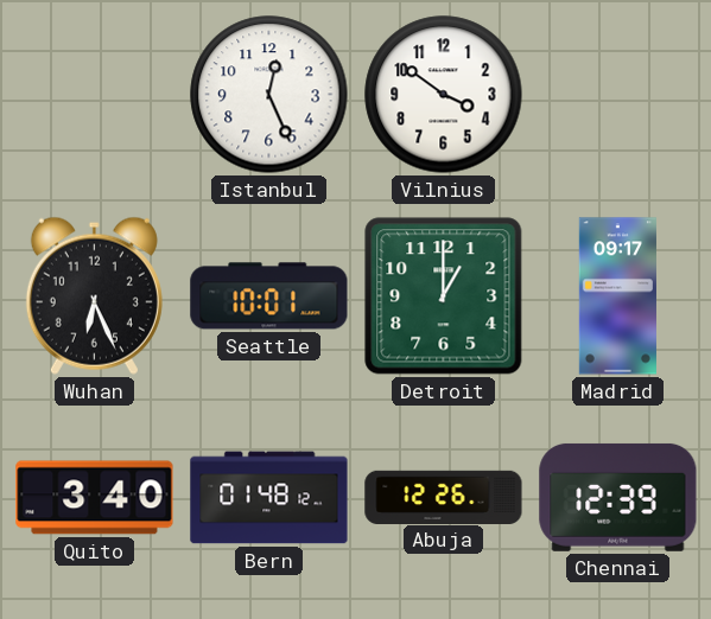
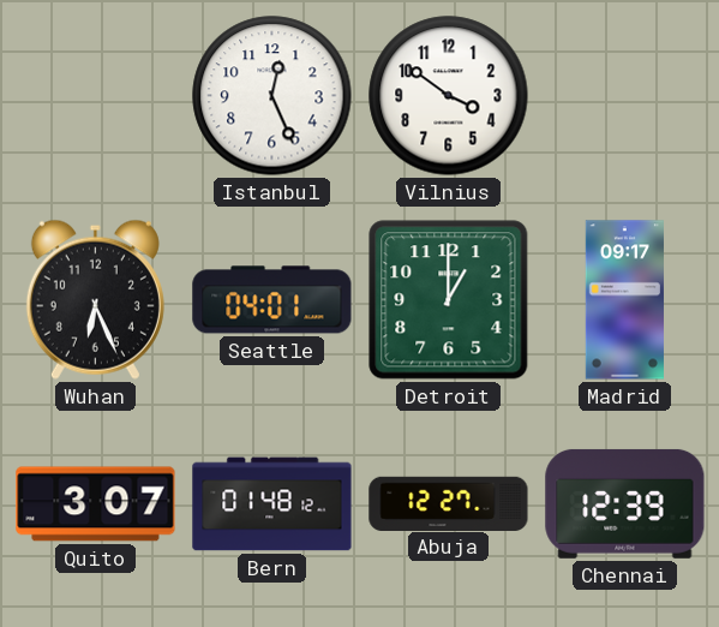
Seattle: 10:01 -> 04:01
Quito: 3:40 -> 3:07
Abuja: 12:26 -> 12:27
